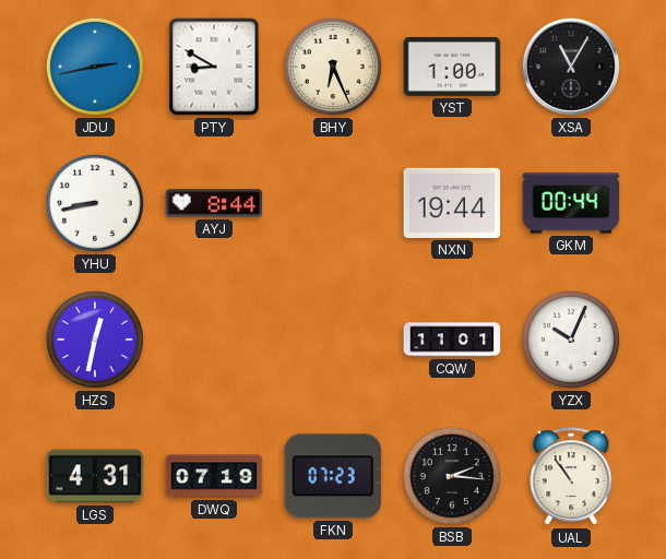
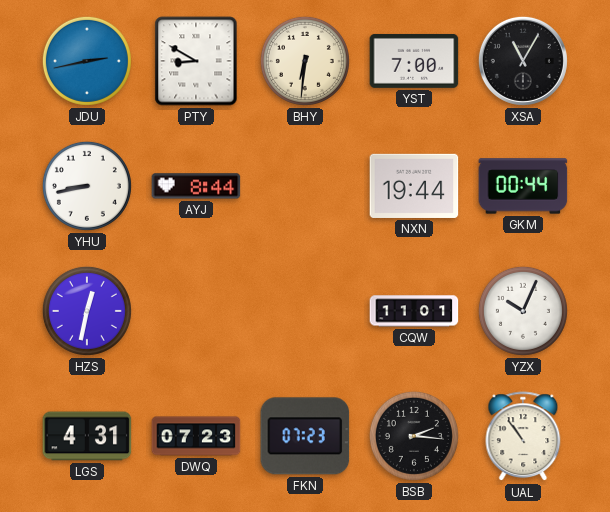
BHY: 6:26 -> 6:31
YST: 1:00 -> 7:00
DWQ: 07:19 -> 07:23
